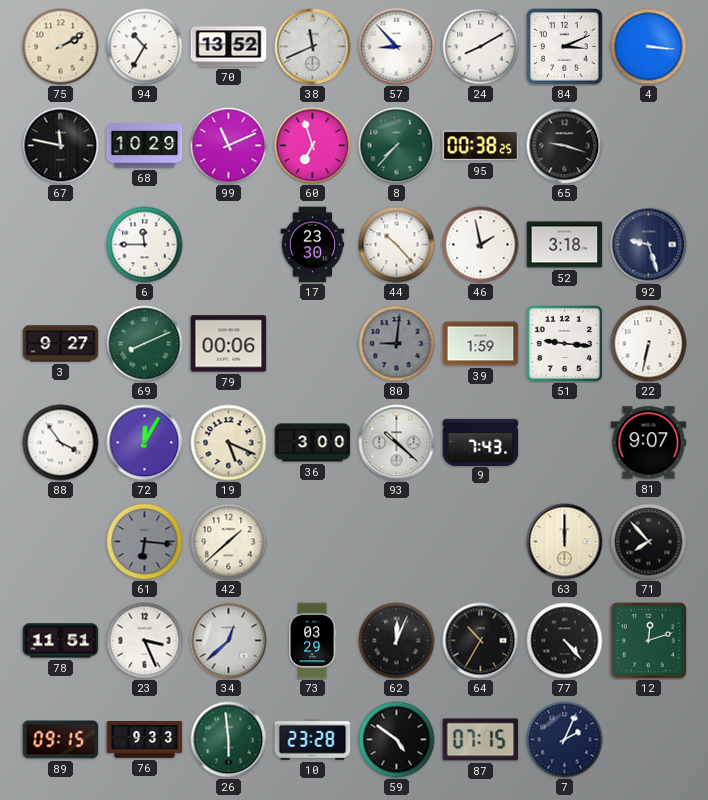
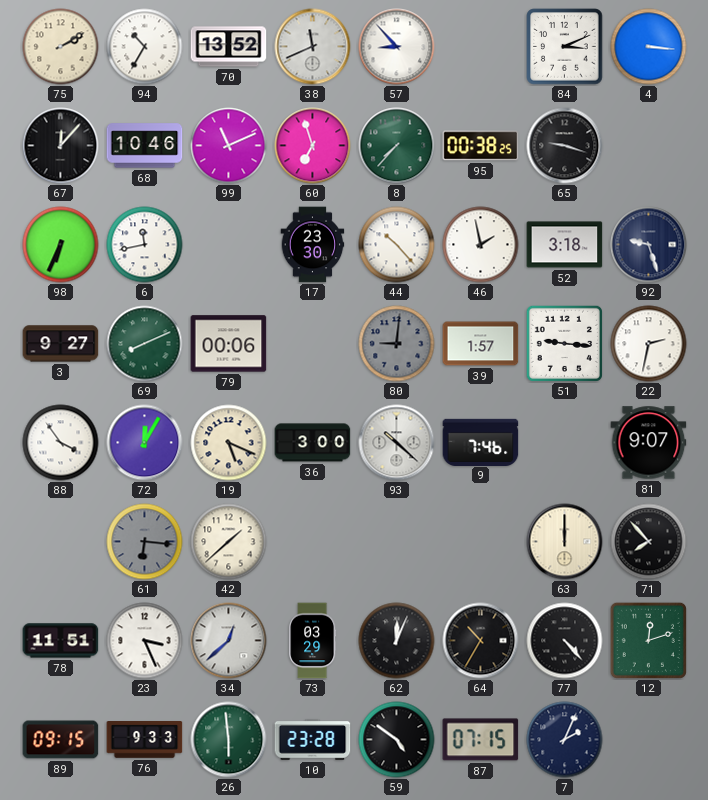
24: 8:10 -> none
67: 11:47 -> 12:07
68: 10:29 -> 10:46
98: none -> 6:34
6: 11:45 -> 11:43
39: 1:59 -> 1:57
22: 6:32 -> 2:32
9: 7:43 -> 7:46
